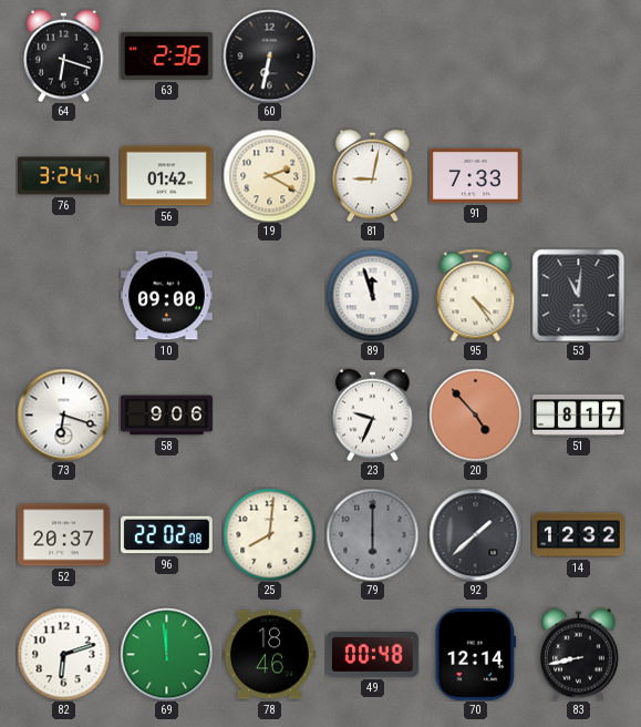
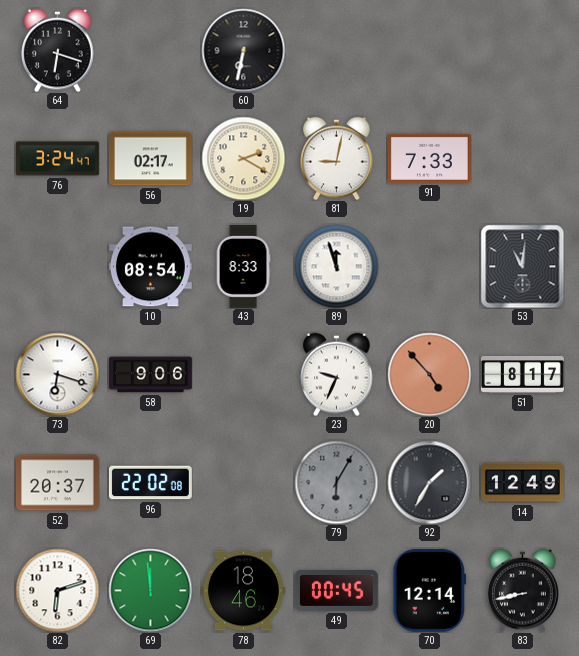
63: 2:36 -> none
56: 01:42 -> 02:17
10: 09:00 -> 08:54
43: none -> 8:33
95: 4:24 -> none
25: 8:01 -> none
79: 6:00 -> 6:05
92: 1:38 -> 1:35
14: 12:32 -> 12:49
49: 00:48 -> 00:45
